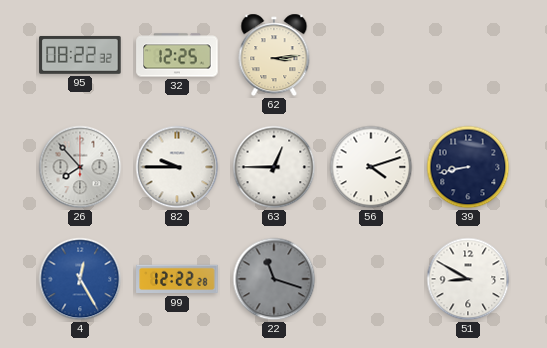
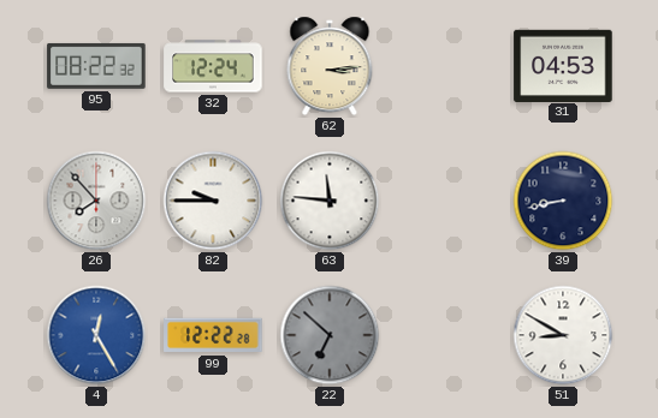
32: 12:25 -> 12:24
31: none -> 04:53
63: 12:45 -> 11:46
56: 4:12 -> none
22: 11:18 -> 6:52
